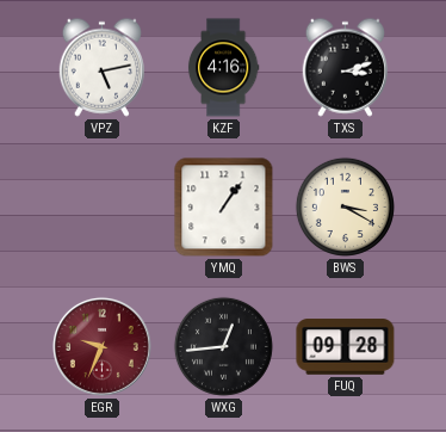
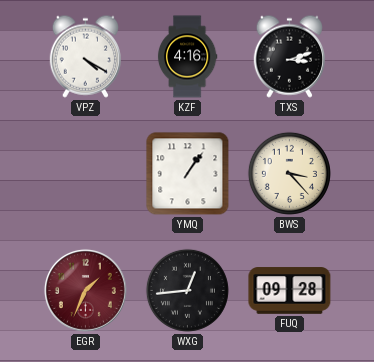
VPZ: 5:13 -> 4:20
BWS: 3:20 -> 3:23
EGR: 9:34 -> 1:34
